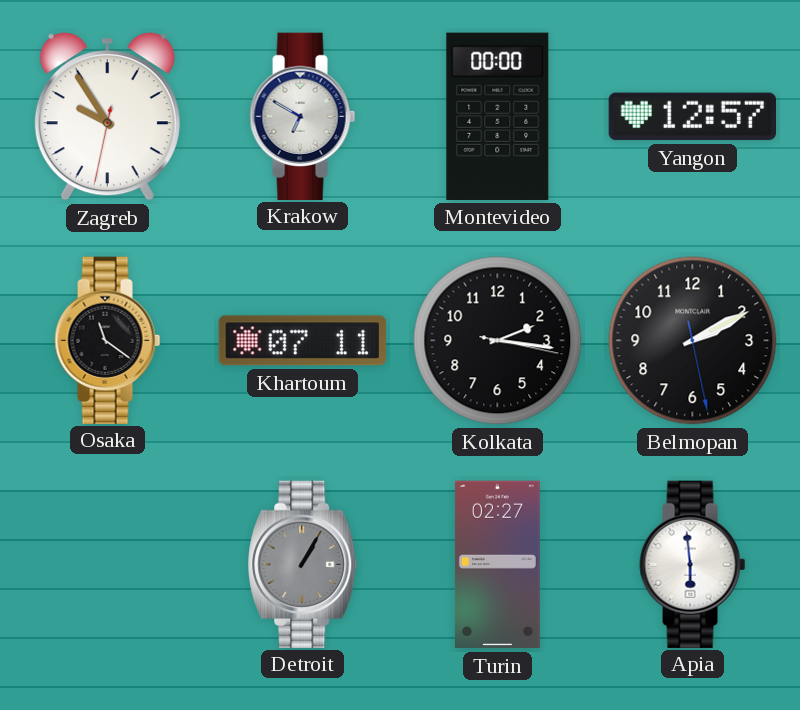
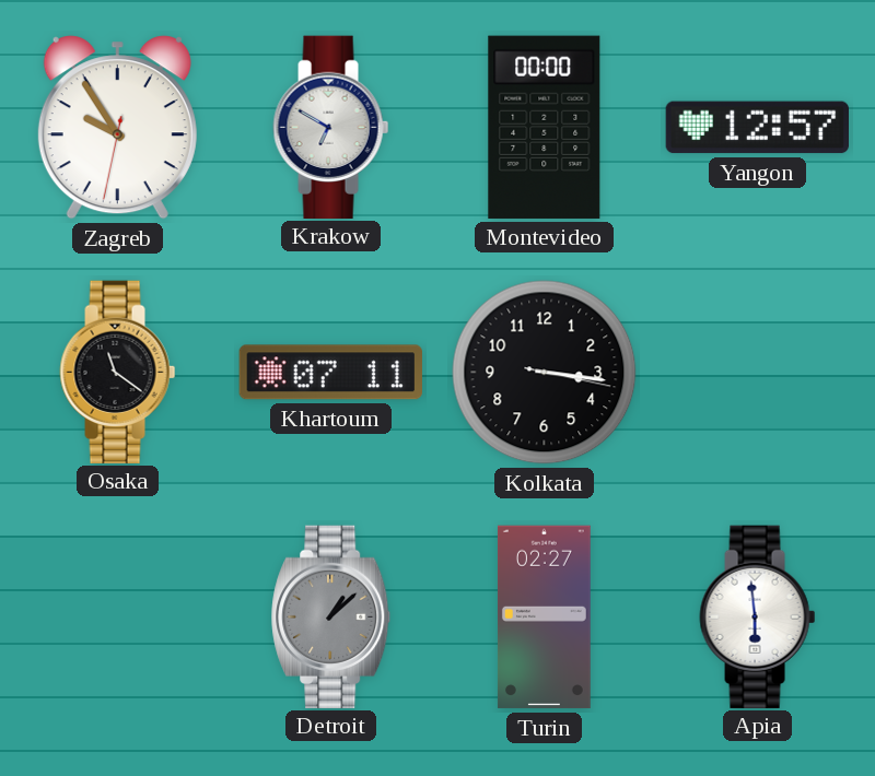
Kolkata: 2:16 -> 3:16
Belmopan: 2:10 -> none
Detroit: 1:05 -> 1:08
